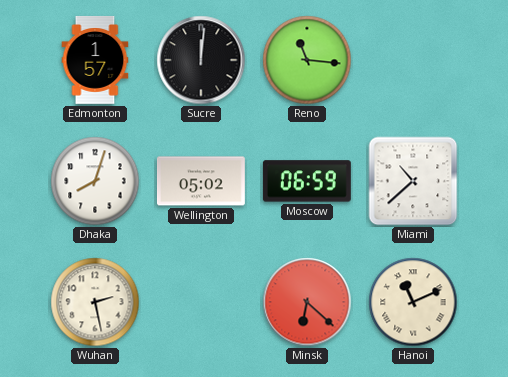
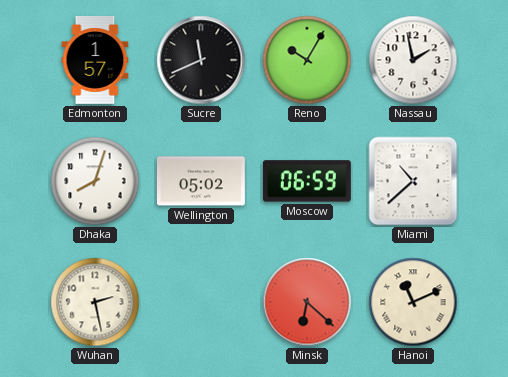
Sucre: 12:01 -> 11:41
Reno: 11:16 -> 10:05
Nassau: none -> 1:58
